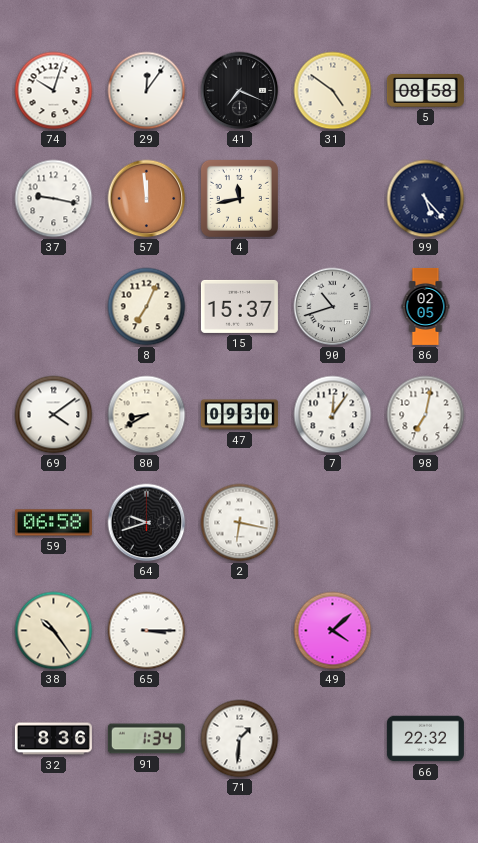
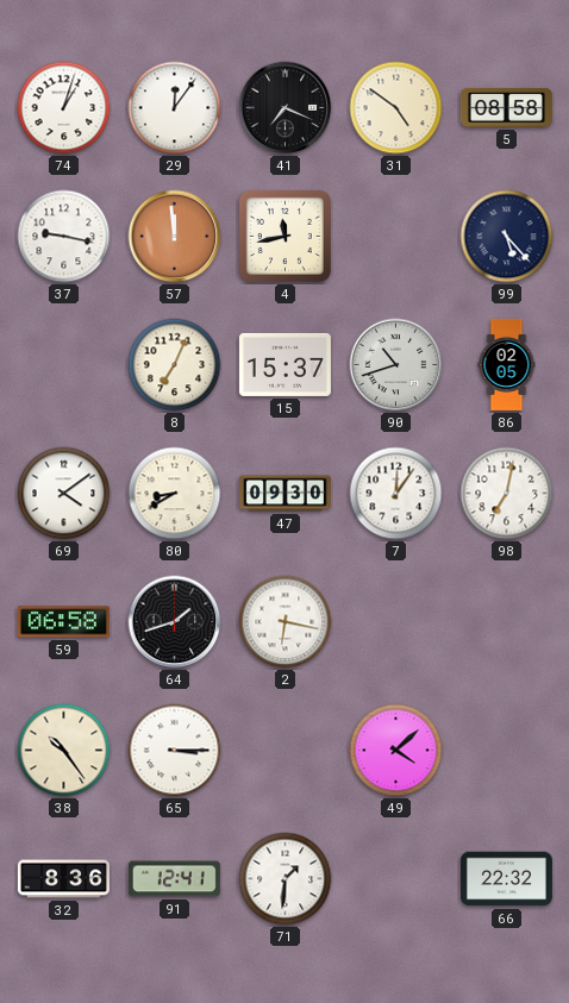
74: 10:03 -> 1:03
64: 9:42 -> 1:42
91: 1:34 -> 12:41
